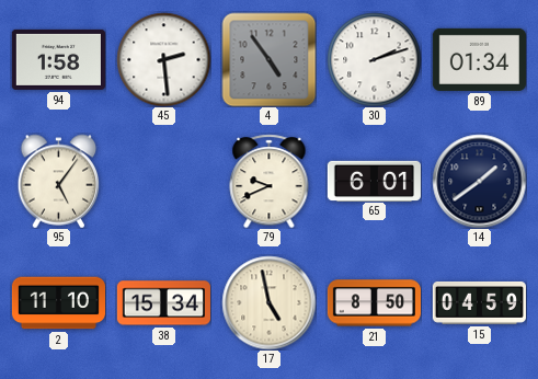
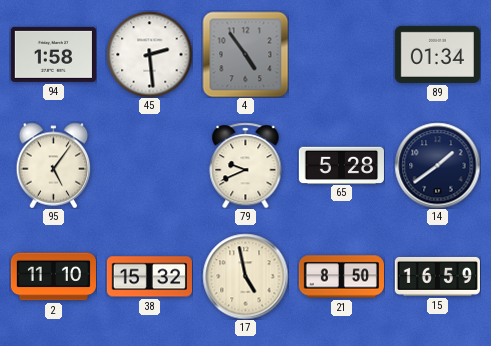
30: 2:12 -> none
65: 6:01 -> 5:28
38: 15:34 -> 15:32
15: 04:59 -> 16:59
